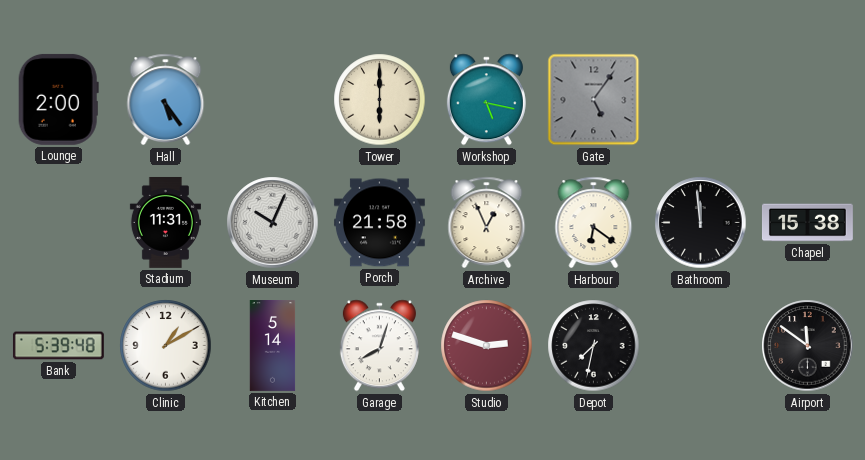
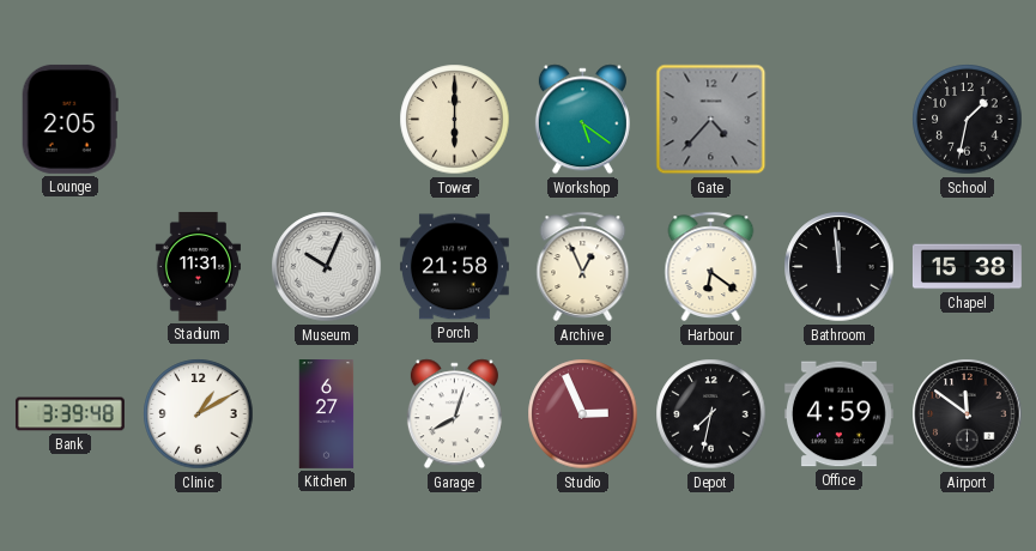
Lounge: 2:00 -> 2:05
Hall: 5:24 -> none
Workshop: 5:17 -> 5:21
Gate: 5:06 -> 4:37
School: none -> 1:32
Bank: 5:39 -> 3:39
Kitchen: 5:14 -> 6:27
Studio: 2:48 -> 2:56
Office: none -> 4:59
